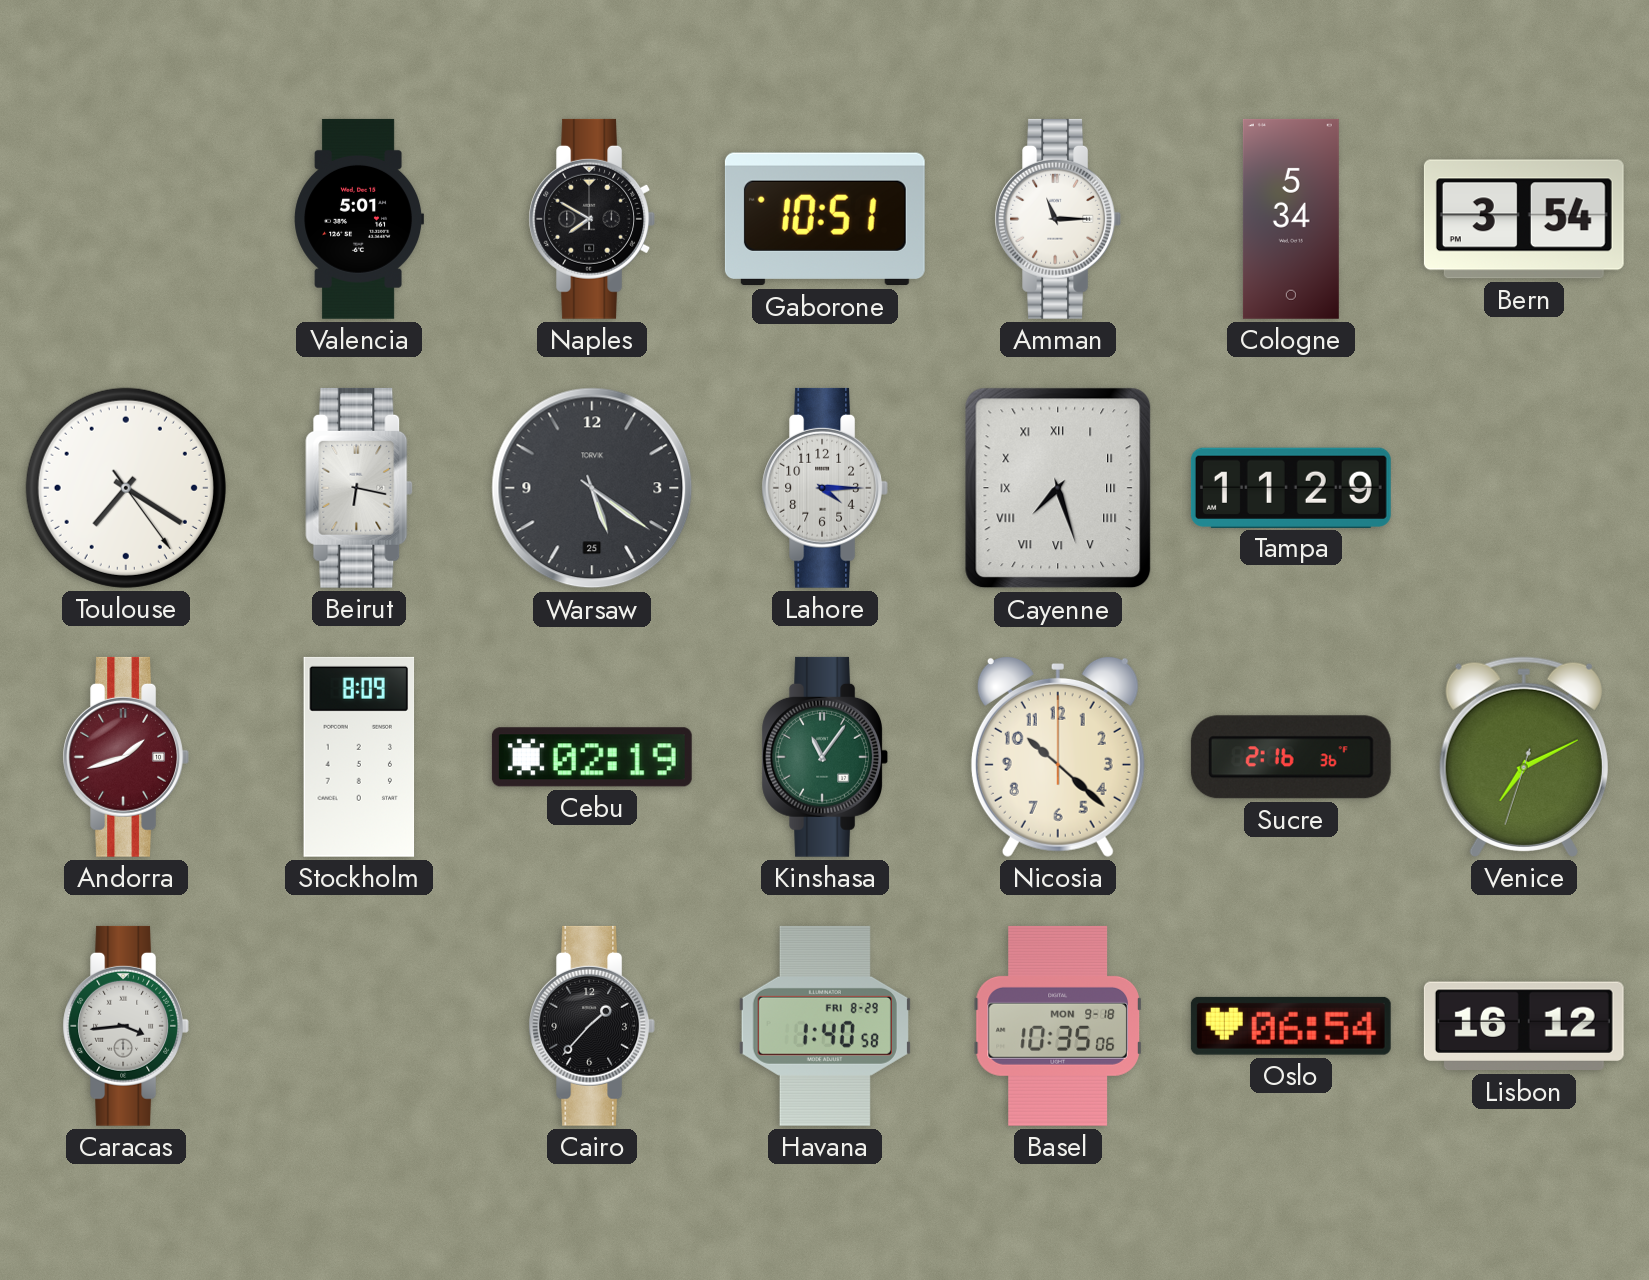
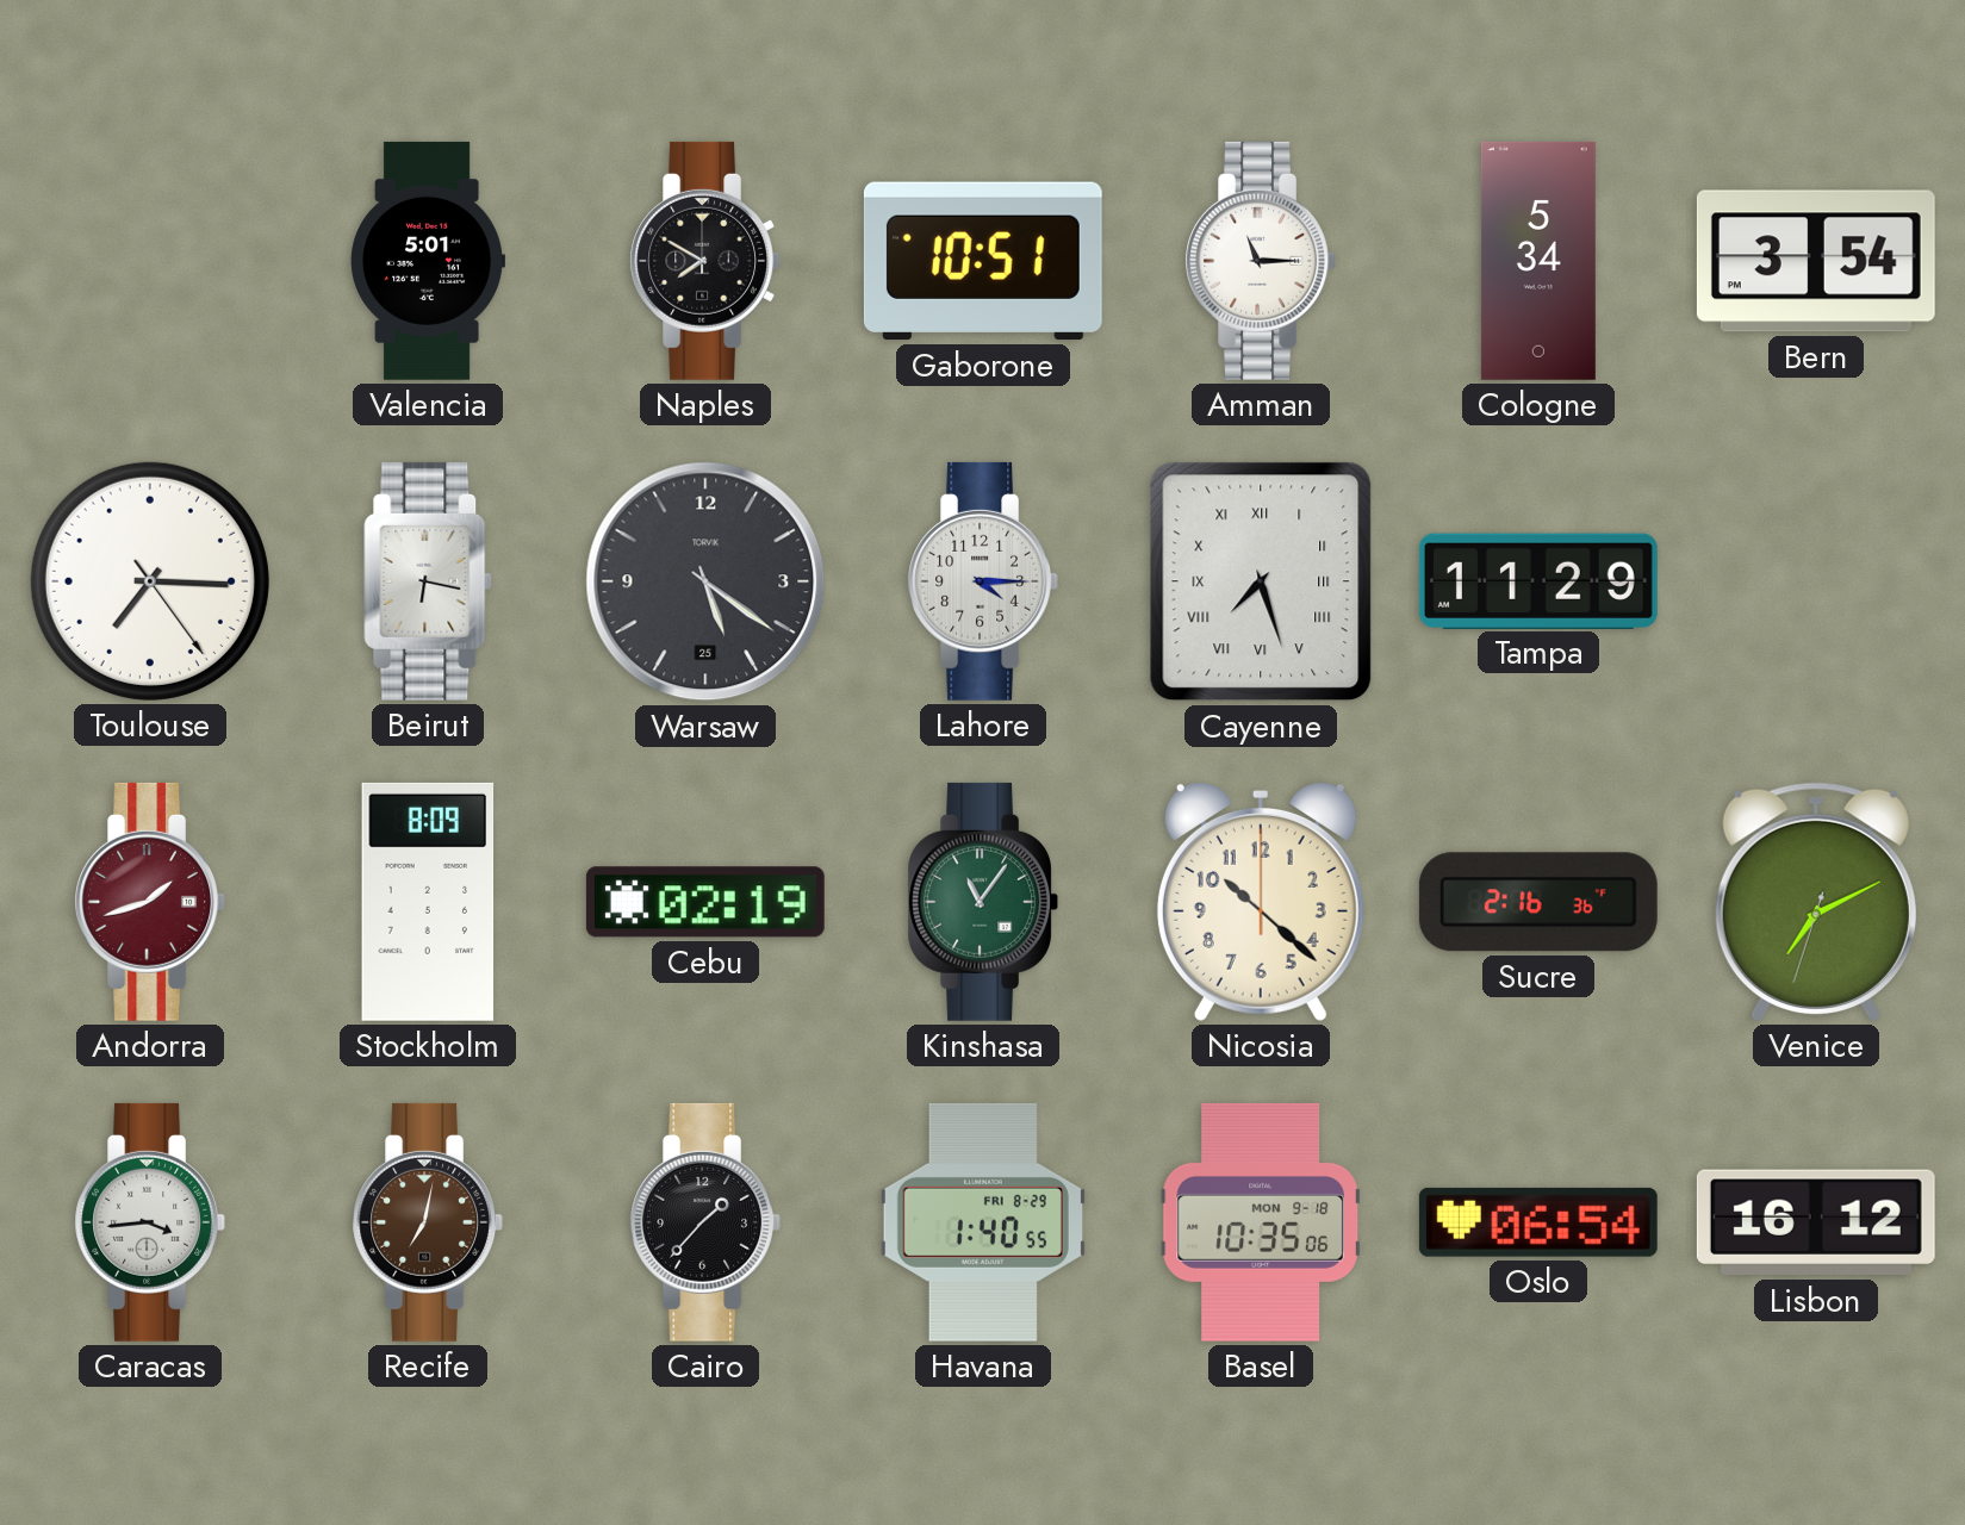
Toulouse: 7:20 -> 7:15
Recife: none -> 7:02
Havana: 1:40:58 -> 1:40:55
